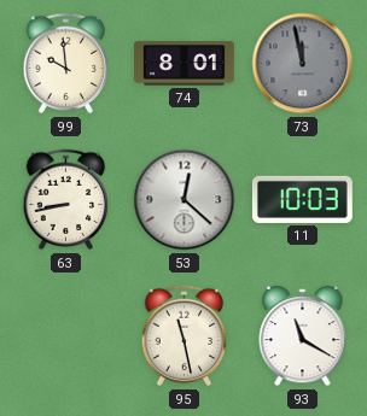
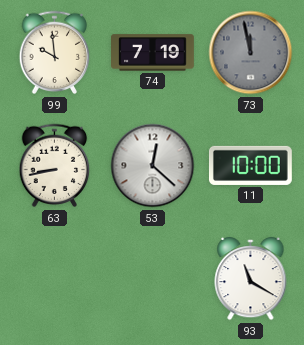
74: 8:01 -> 7:19
11: 10:03 -> 10:00
95: 11:28 -> none
